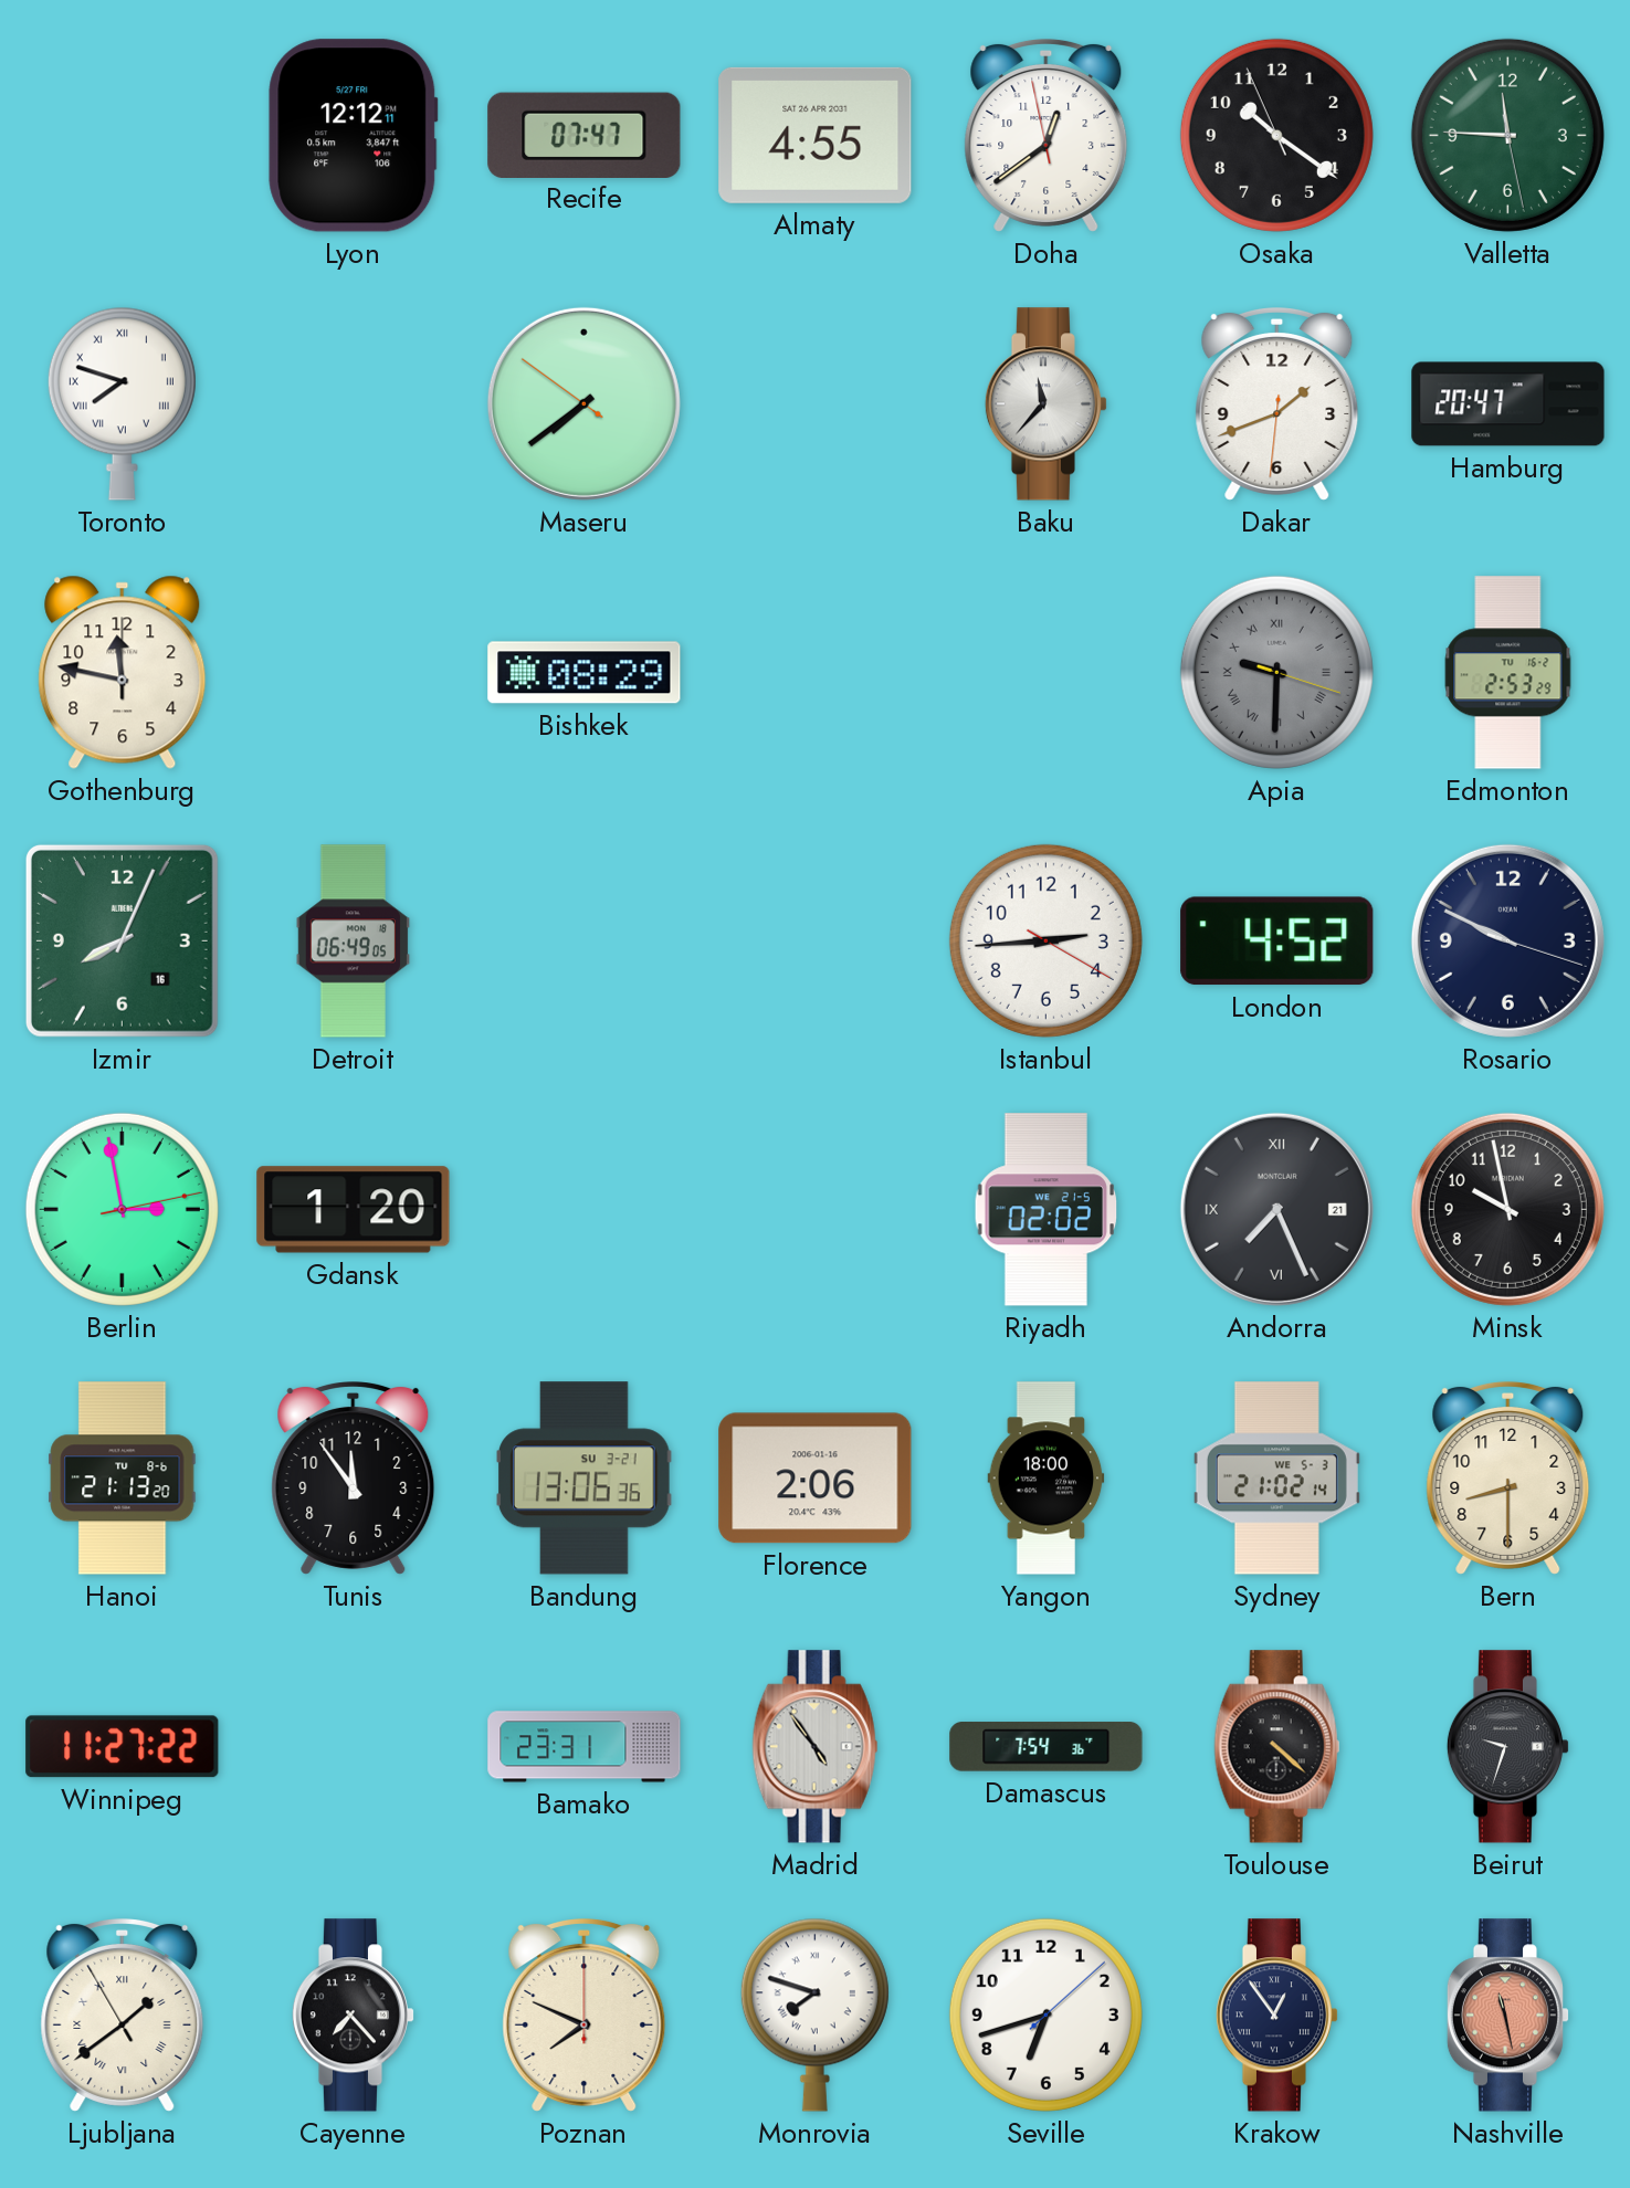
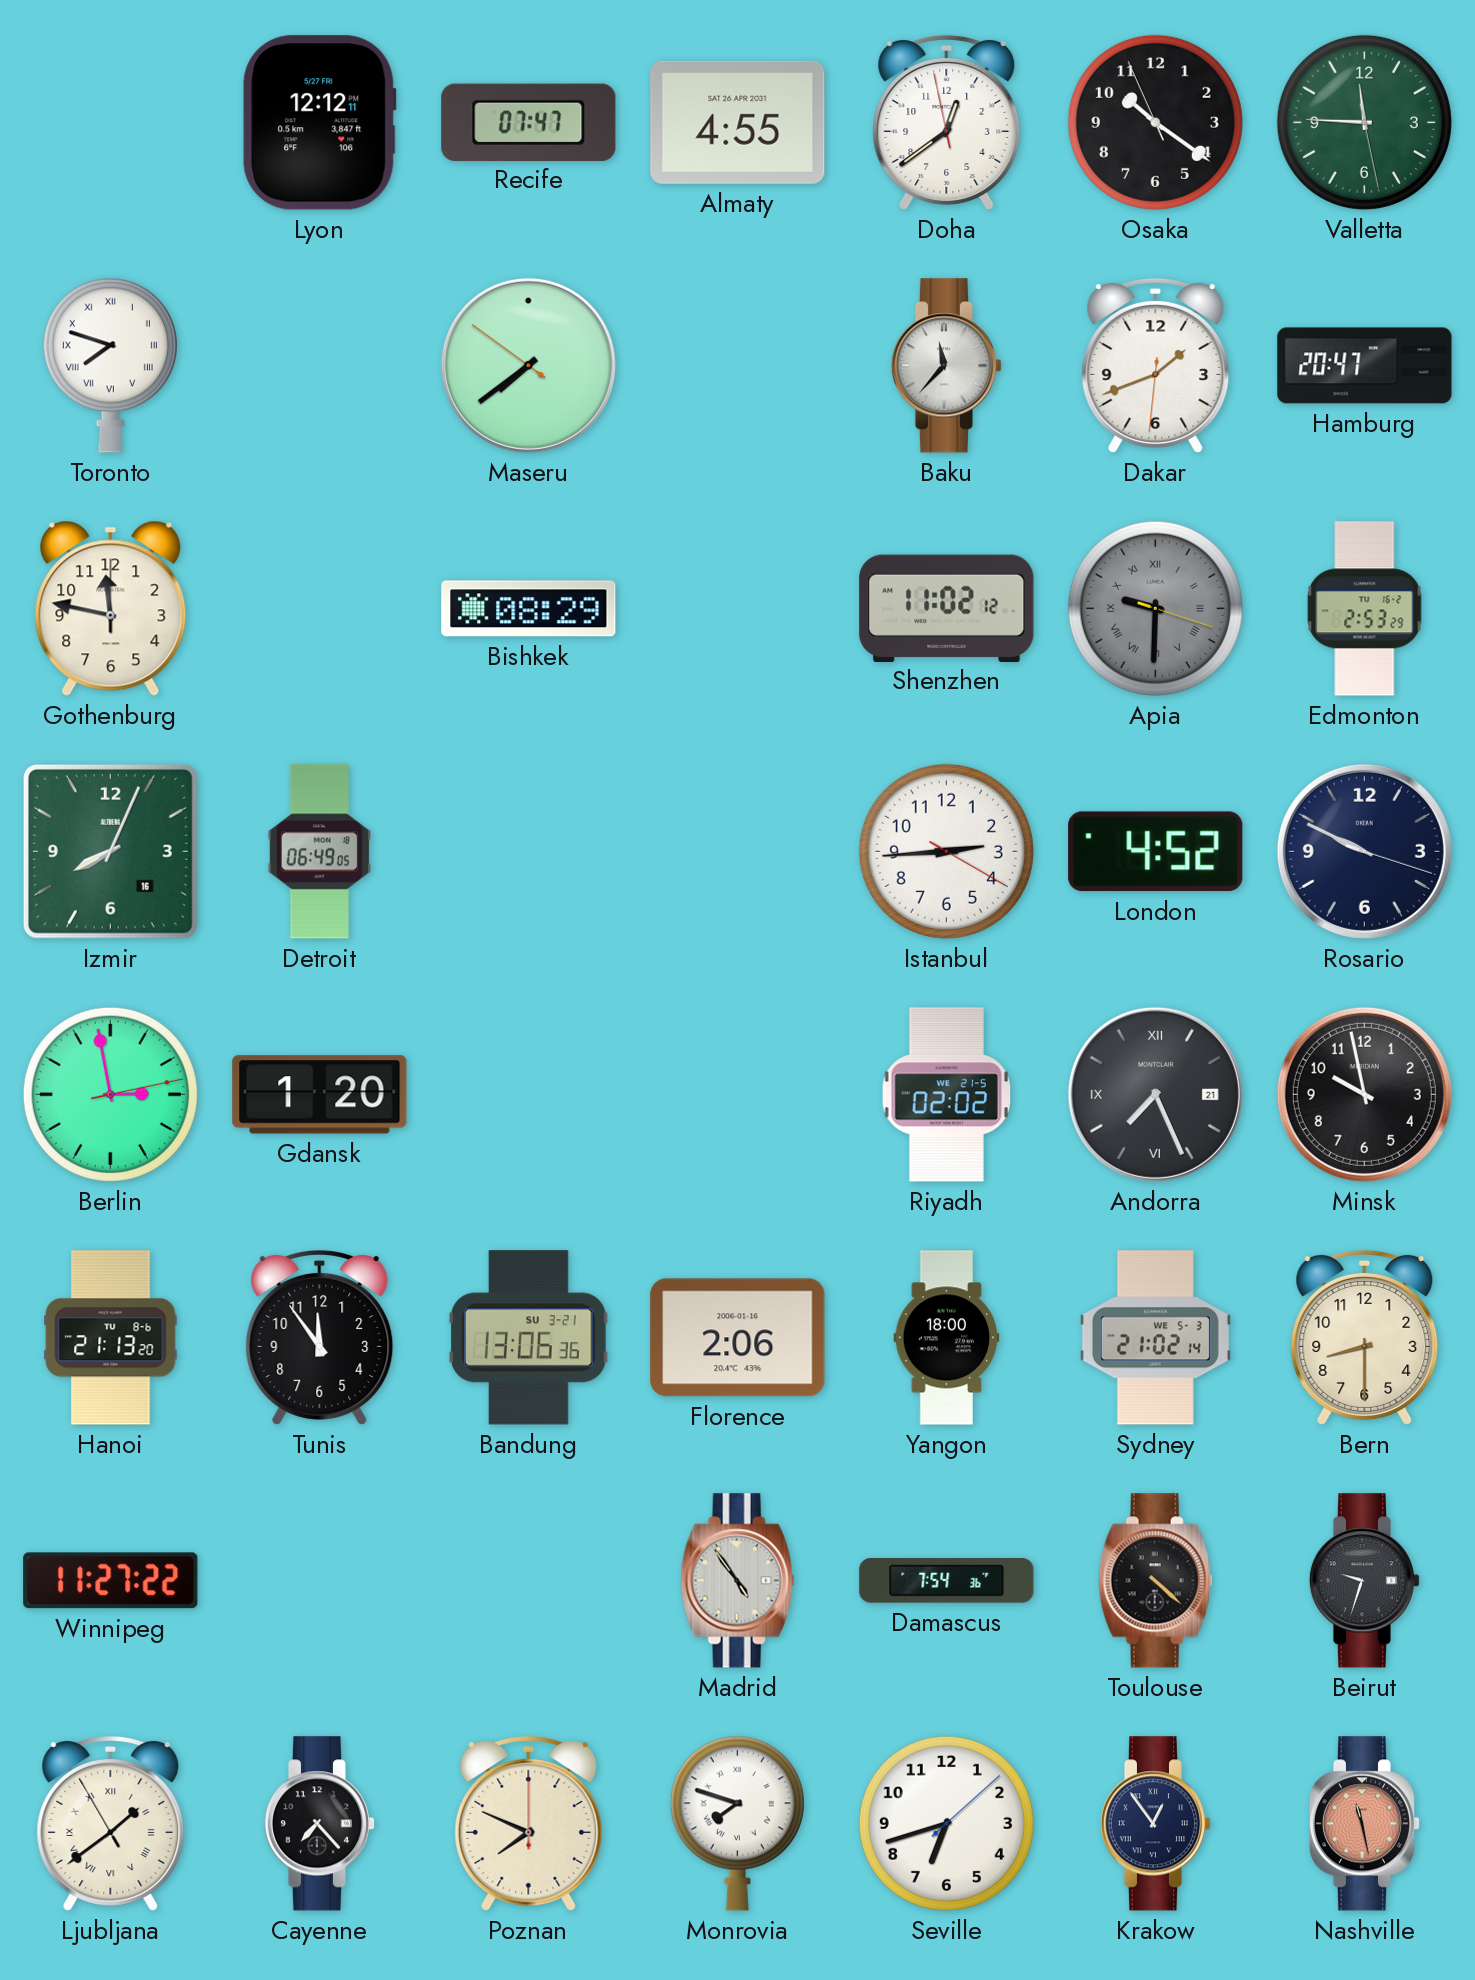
Shenzhen: none -> 11:02
Bamako: 23:31 -> none
